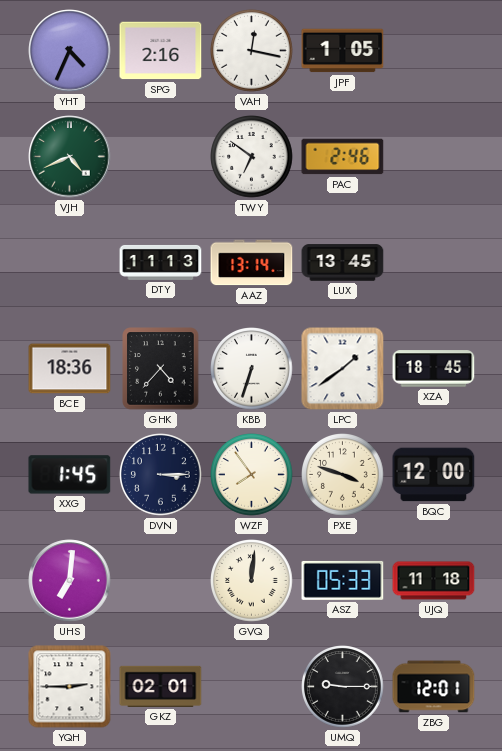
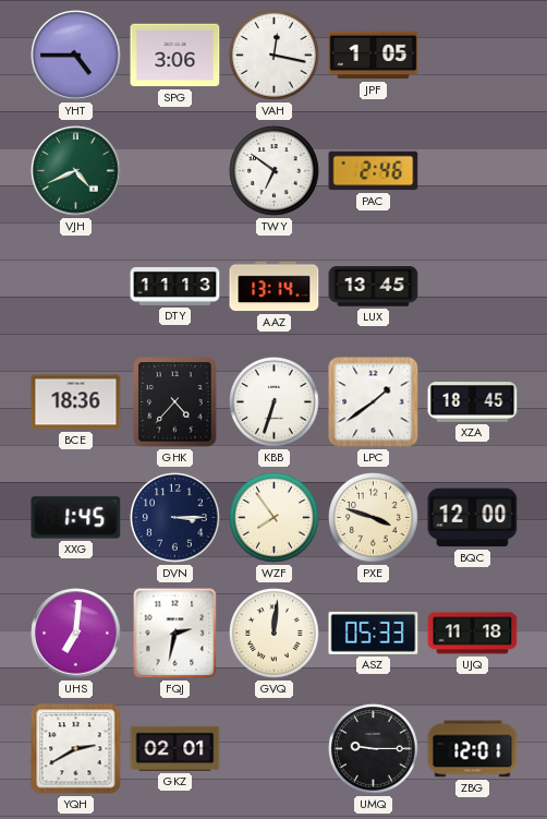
YHT: 4:34 -> 4:45
SPG: 2:16 -> 3:06
FQJ: none -> 2:32
YQH: 2:45 -> 2:40
